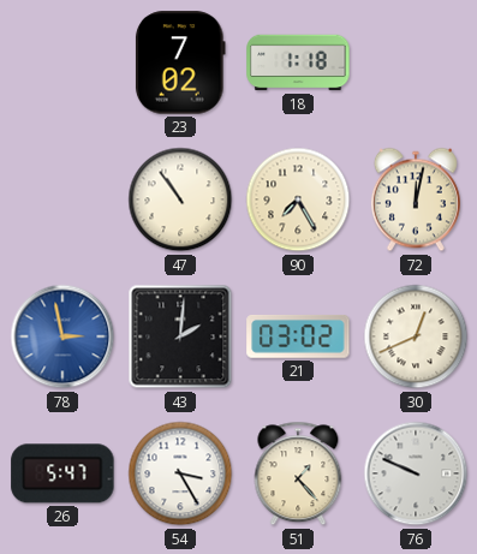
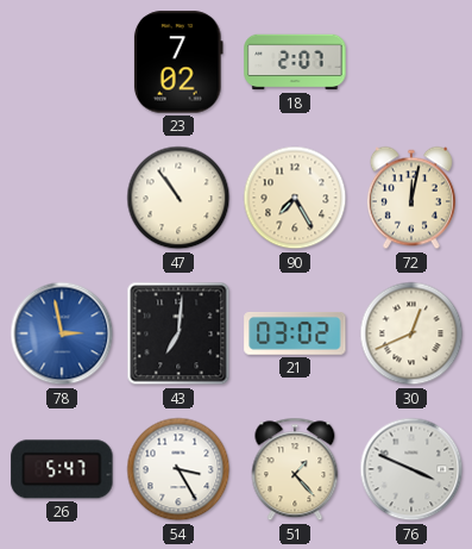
18: 1:18 -> 2:07
43: 2:01 -> 7:01
76: 9:49 -> 3:49
